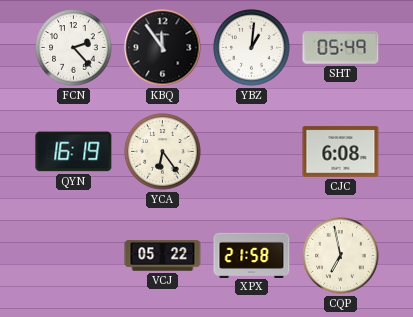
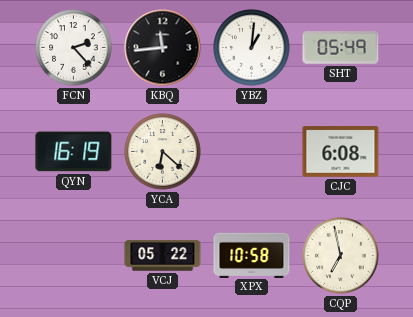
KBQ: 11:54 -> 11:44
YCA: 6:24 -> 6:22
XPX: 21:58 -> 10:58
